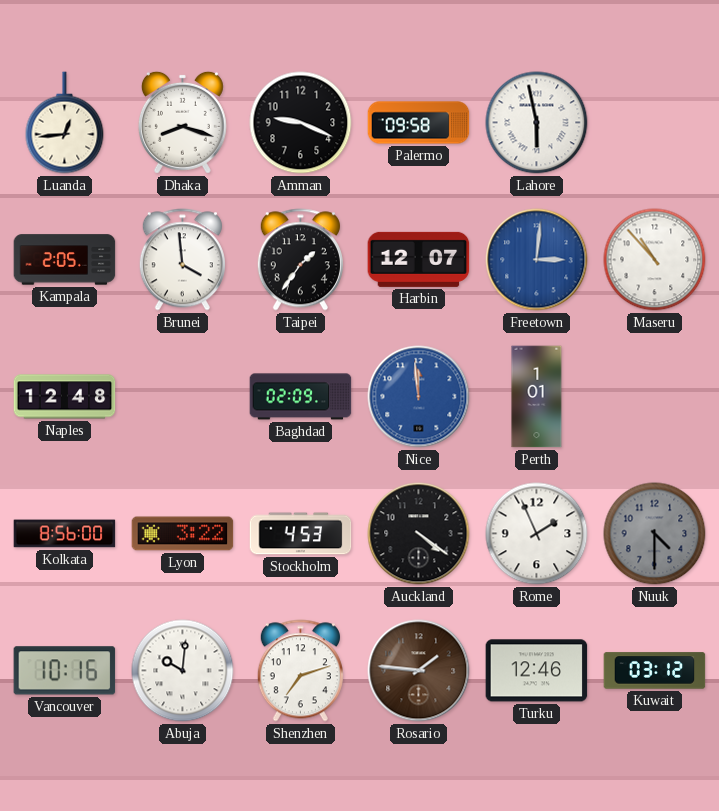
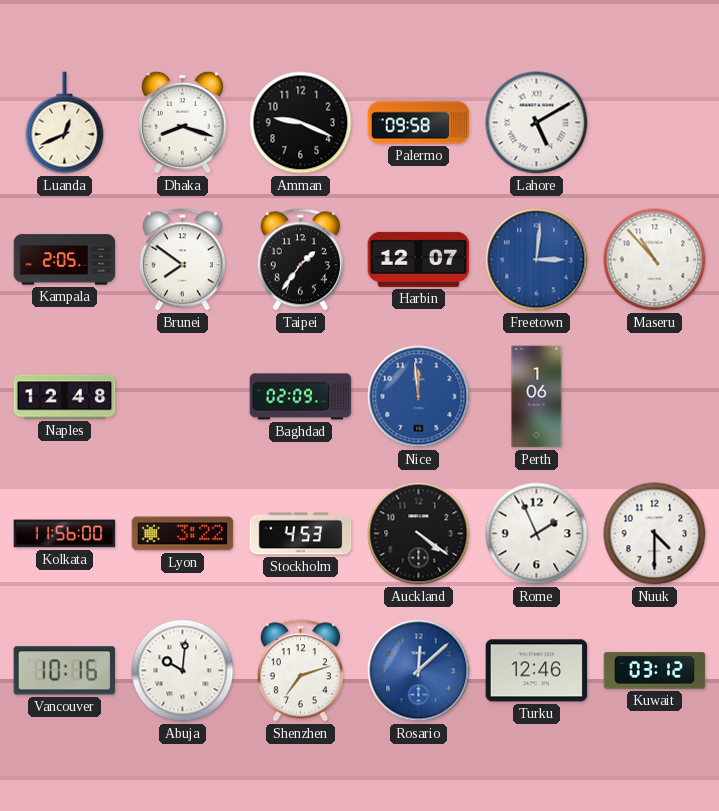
Luanda: 12:44 -> 12:41
Lahore: 5:58 -> 5:10
Brunei: 3:59 -> 7:51
Perth: 1:01 -> 1:06
Kolkata: 8:56 -> 11:56
Nuuk dial: grey -> white
Rosario: 1:46 -> 12:08
Rosario dial: brown -> blue
